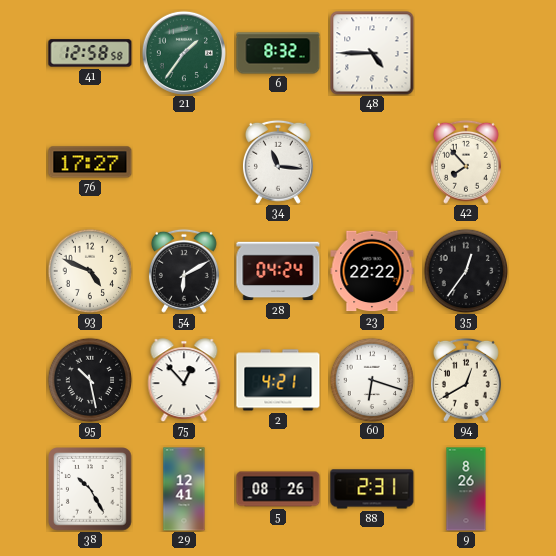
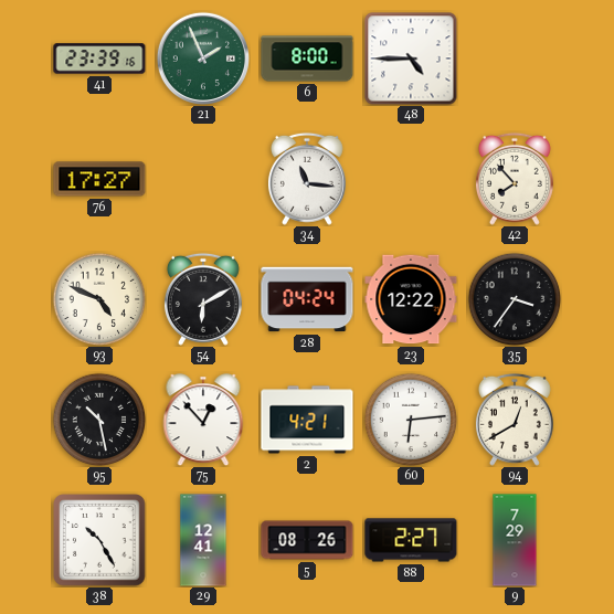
41: 12:58 -> 23:39
21: 1:36 -> 1:56
6: 8:32 -> 8:00
23: 22:22 -> 12:22
35: 12:36 -> 3:36
60: 6:18 -> 6:14
88: 2:31 -> 2:27
9: 8:26 -> 7:29
